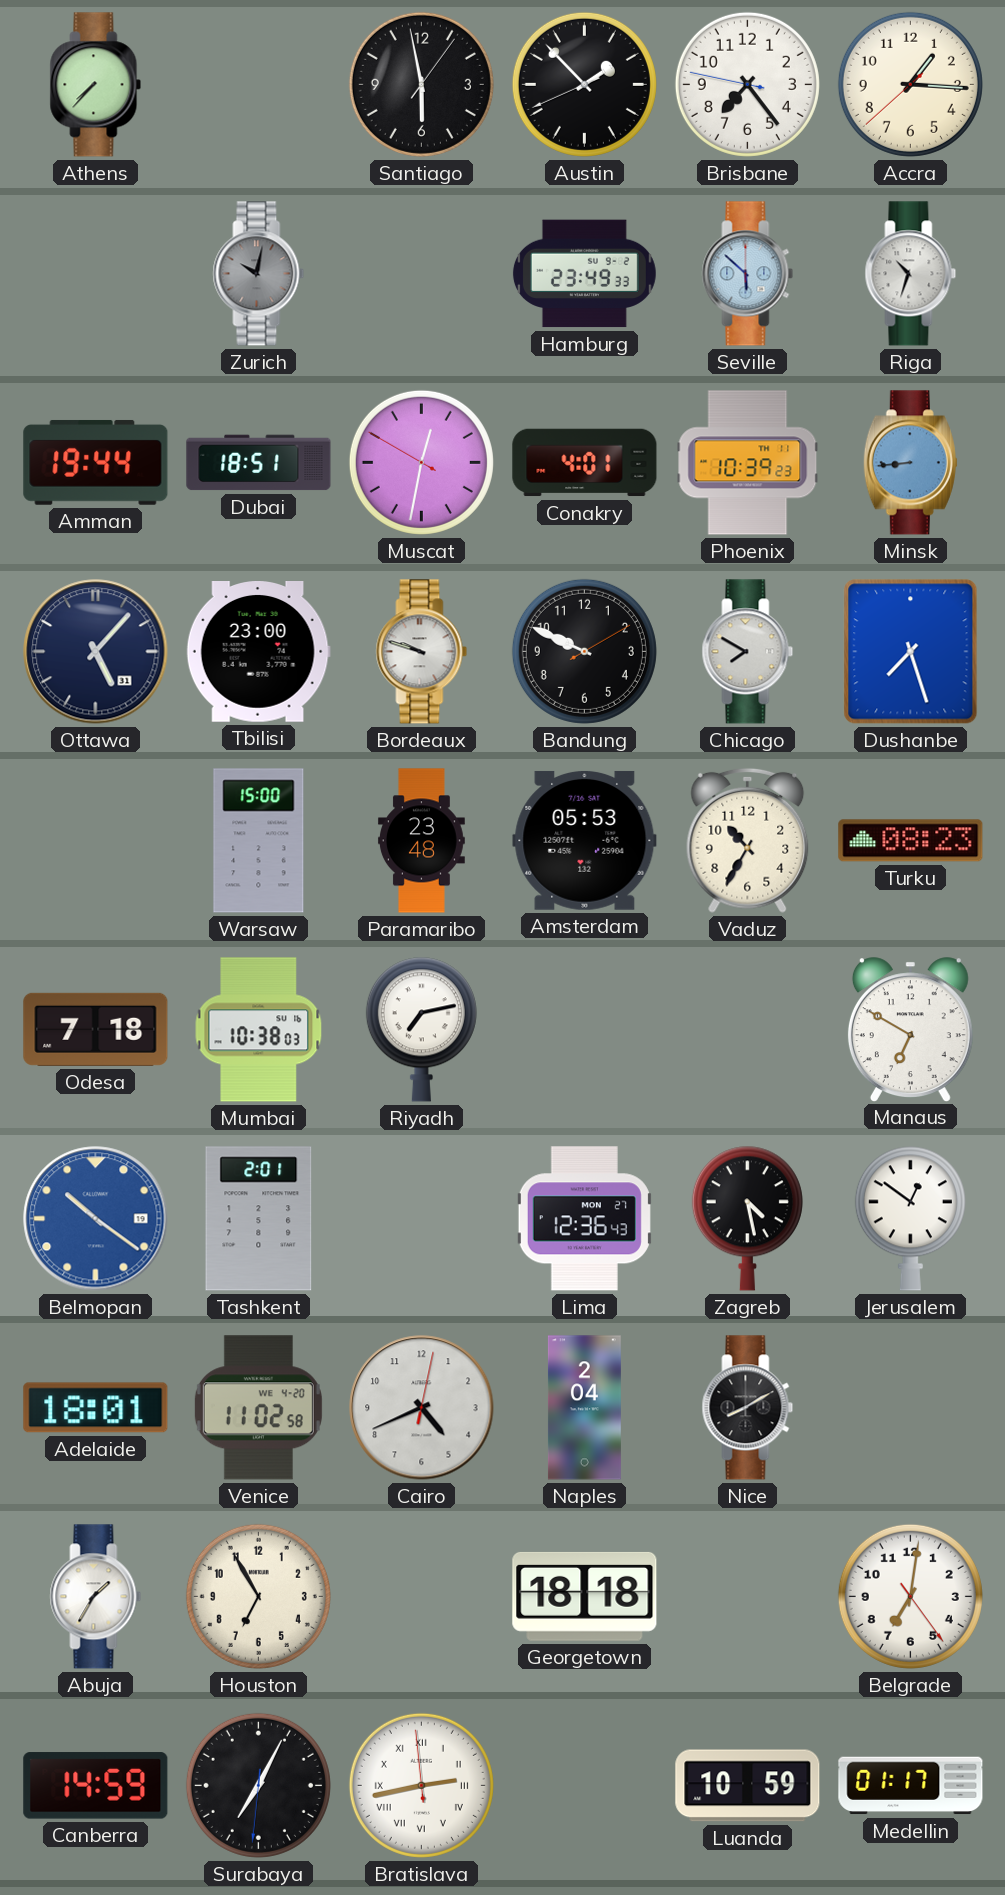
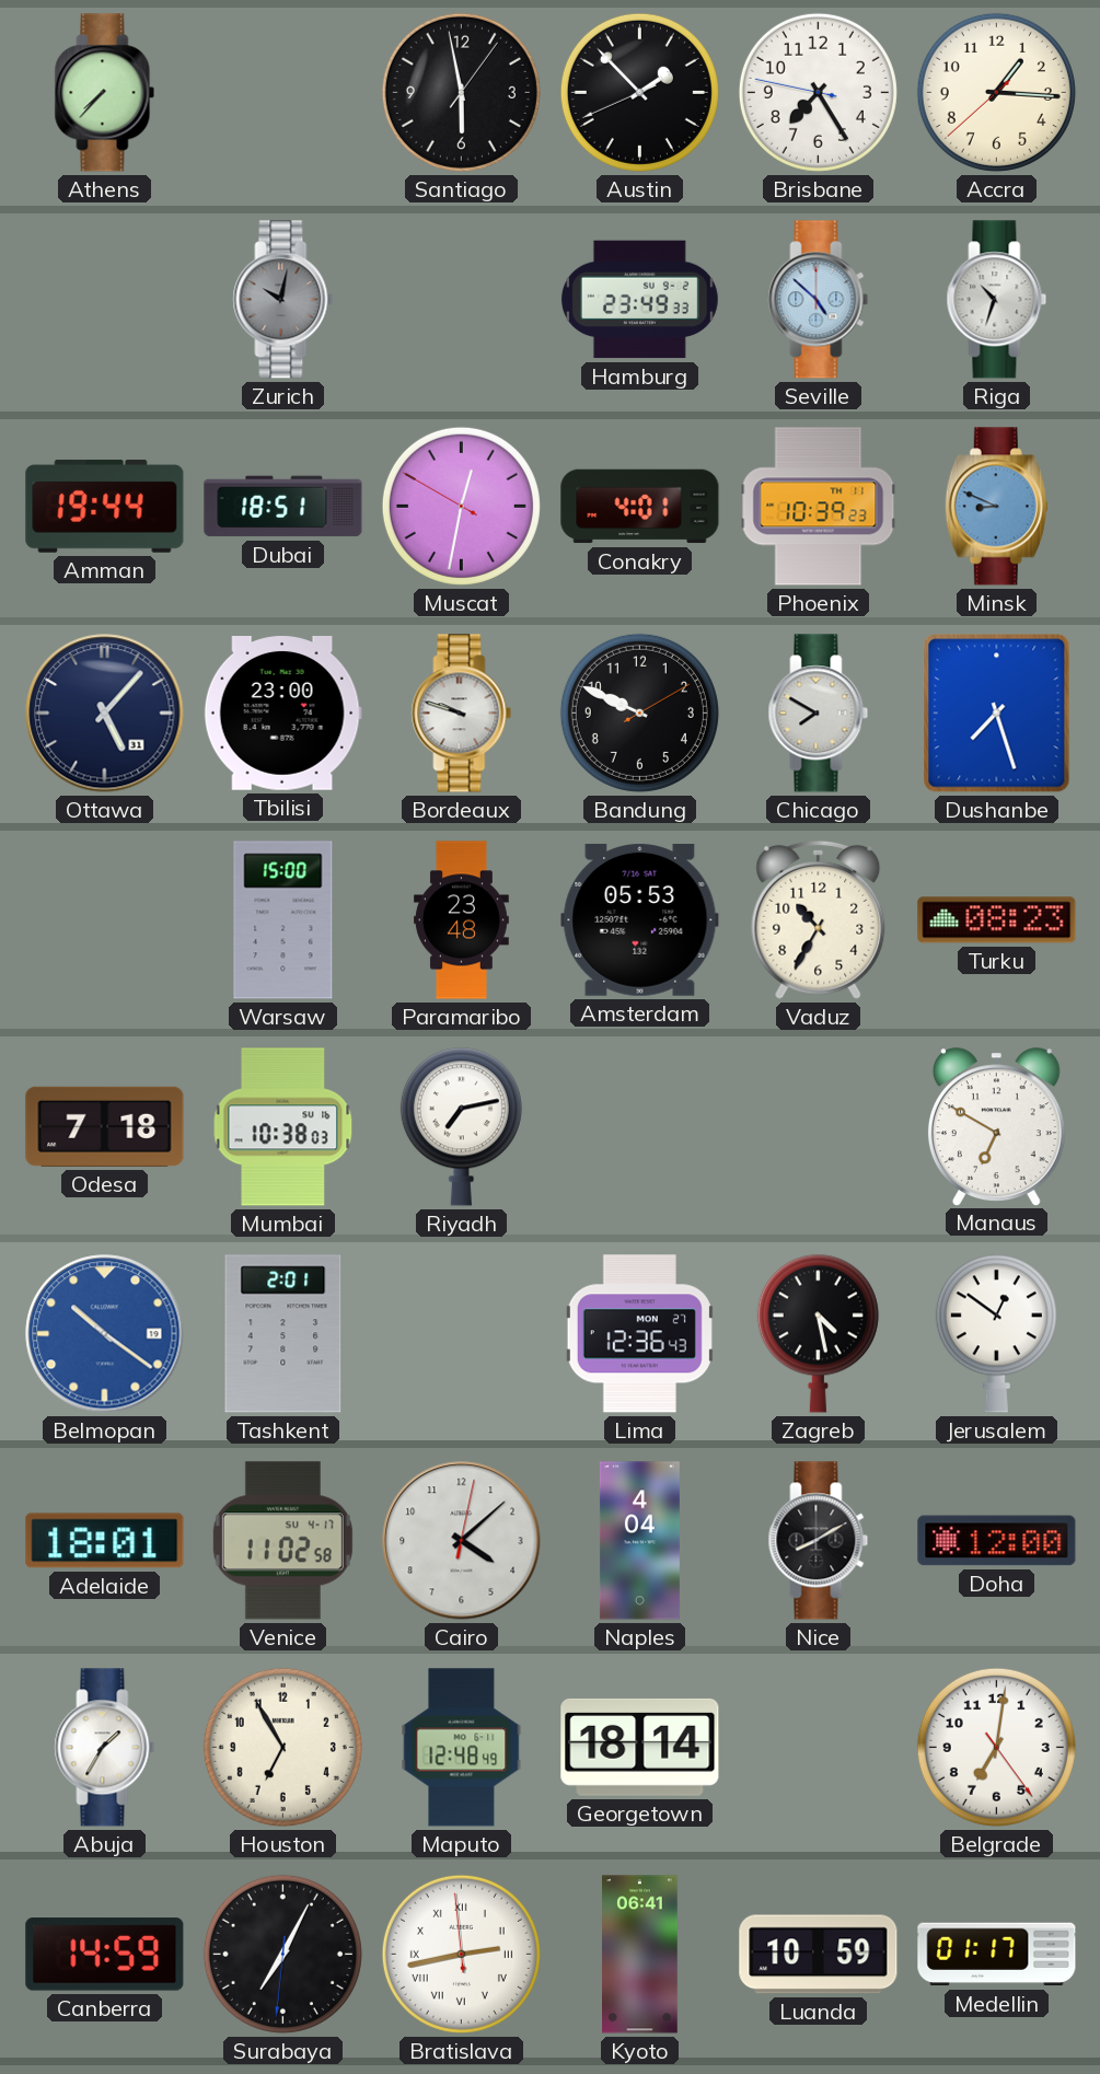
Brisbane: 7:23 -> 7:24
Seville: 5:52 -> 4:52
Minsk: 8:44 -> 8:49
Venice date: WE 4-20 -> SU 4-17
Cairo: 4:41 -> 4:08
Naples: 2:04 -> 4:04
Doha: none -> 12:00
Maputo: none -> 12:48
Georgetown: 18:18 -> 18:14
Kyoto: none -> 06:41
